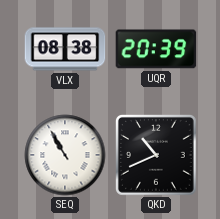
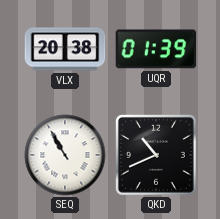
VLX: 08:38 -> 20:38
UQR: 20:39 -> 01:39
